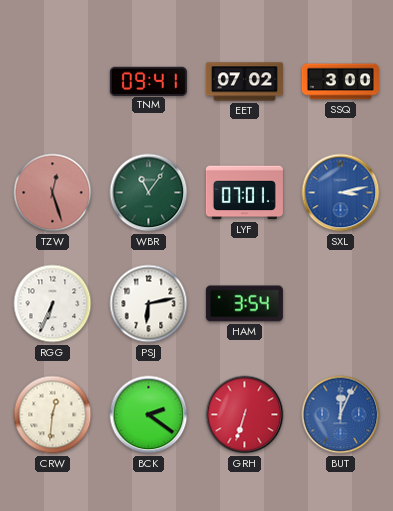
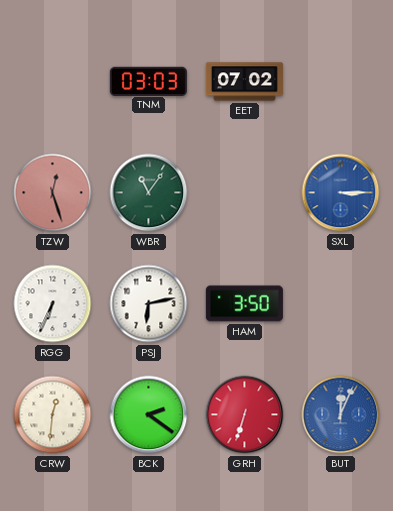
TNM: 09:41 -> 03:03
SSQ: 3:00 -> none
LYF: 07:01 -> none
SXL: 3:13 -> 3:15
HAM: 3:54 -> 3:50
